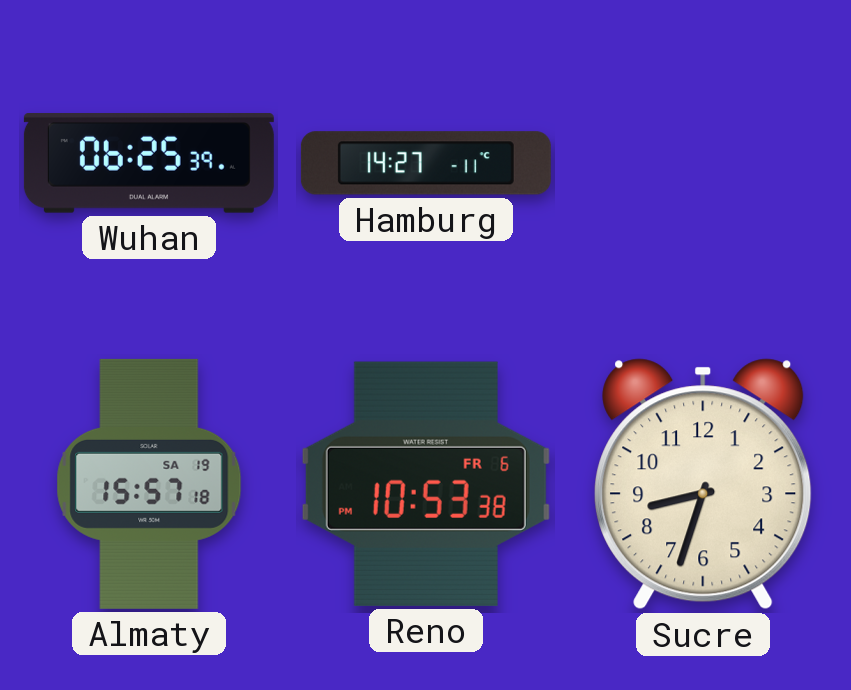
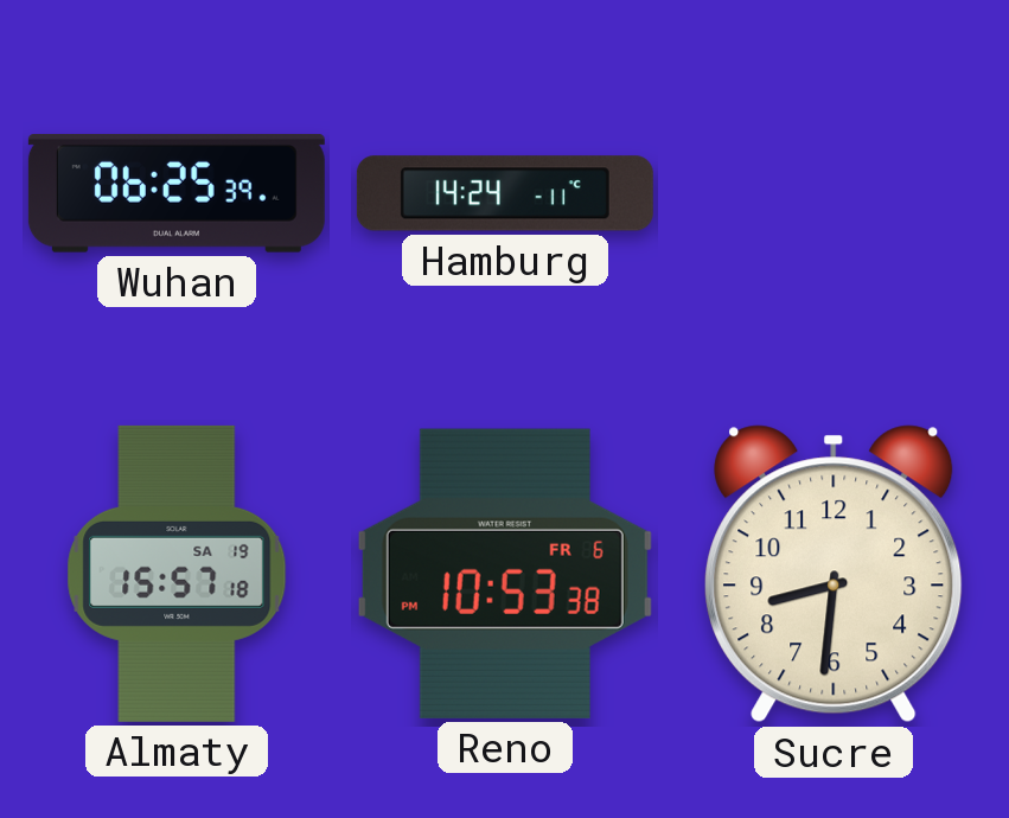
Hamburg: 14:27 -> 14:24
Sucre: 8:33 -> 8:31
